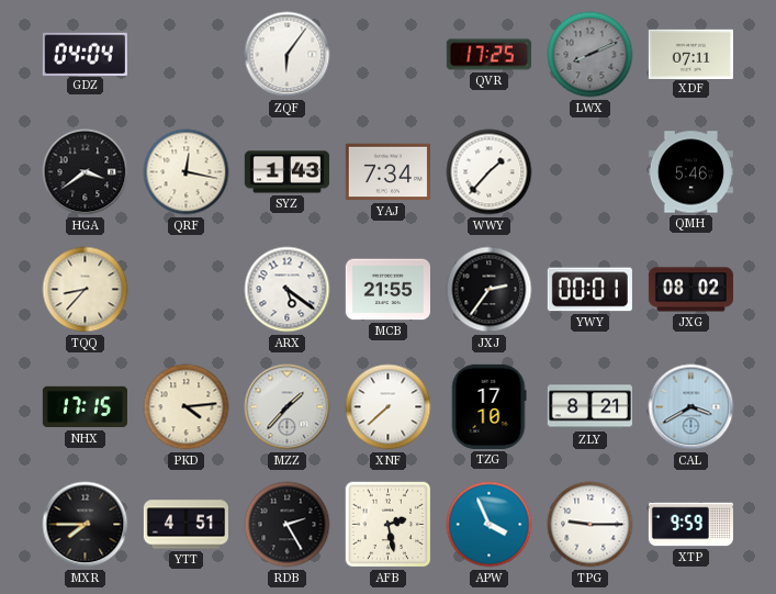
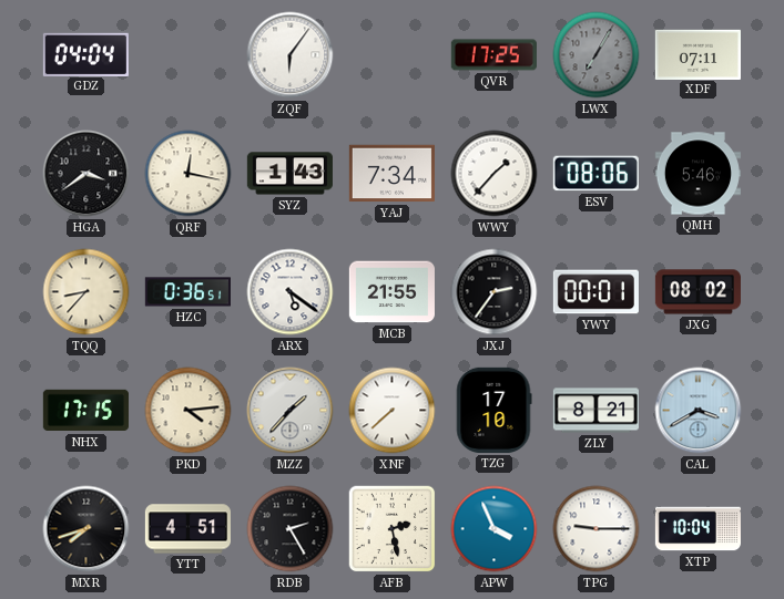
LWX: 8:11 -> 7:05
ESV: none -> 08:06
HZC: none -> 0:36
MXR: 7:45 -> 7:42
XTP: 9:59 -> 10:04
